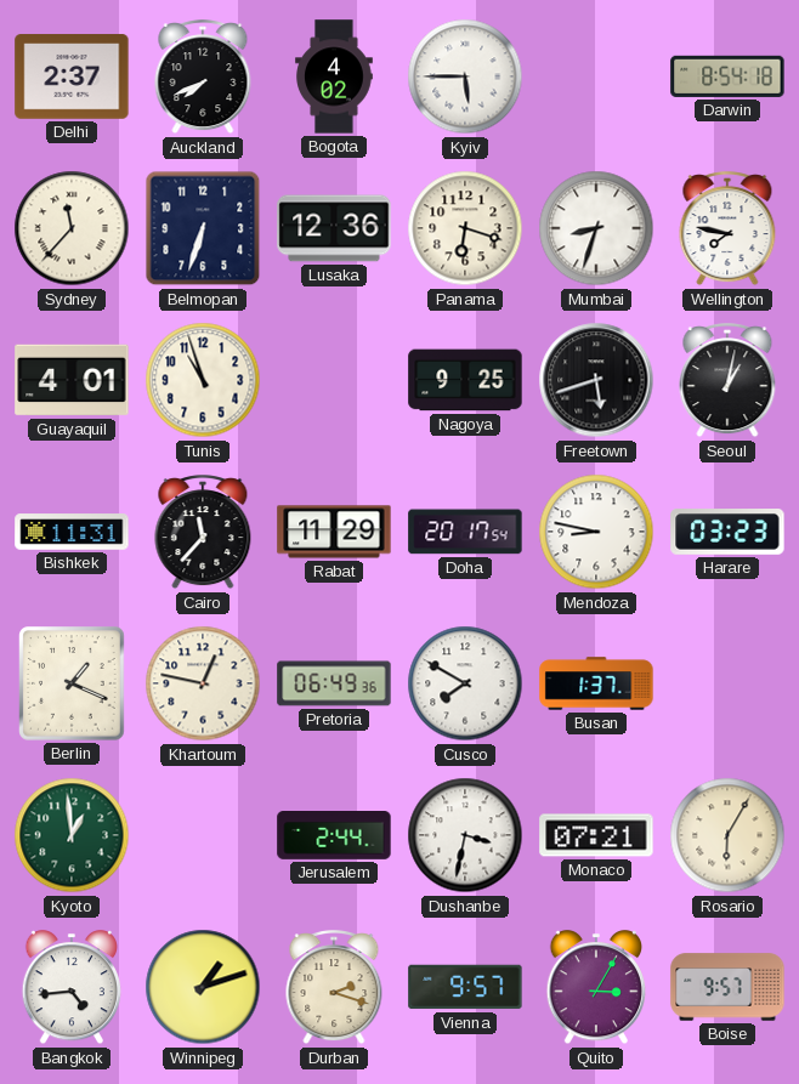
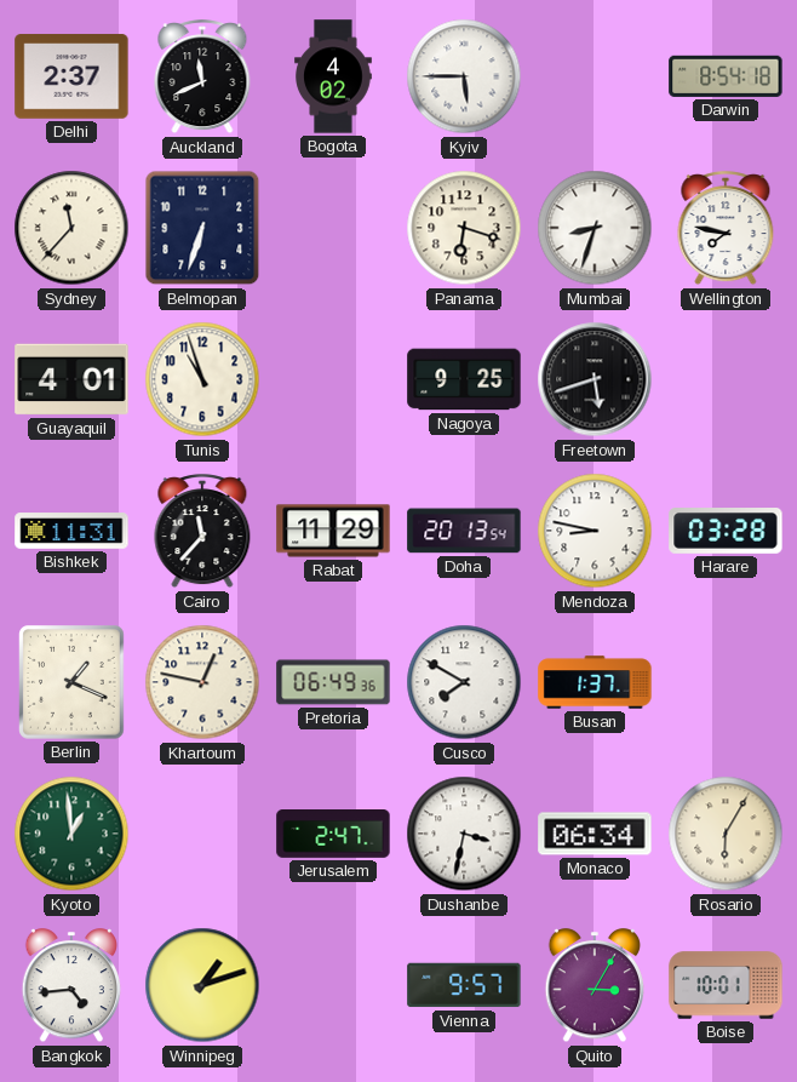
Auckland: 7:41 -> 11:41
Lusaka: 12:36 -> none
Seoul: 1:02 -> none
Doha: 20:17 -> 20:13
Harare: 03:23 -> 03:28
Jerusalem: 2:44 -> 2:47
Monaco: 07:21 -> 06:34
Durban: 2:18 -> none
Boise: 9:57 -> 10:01
